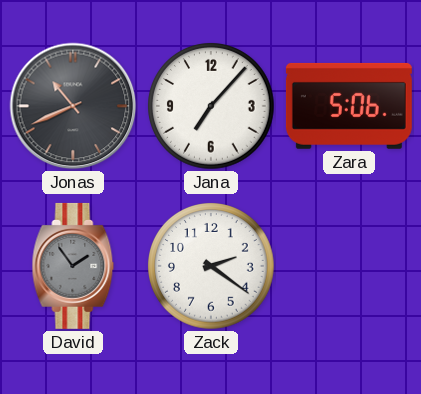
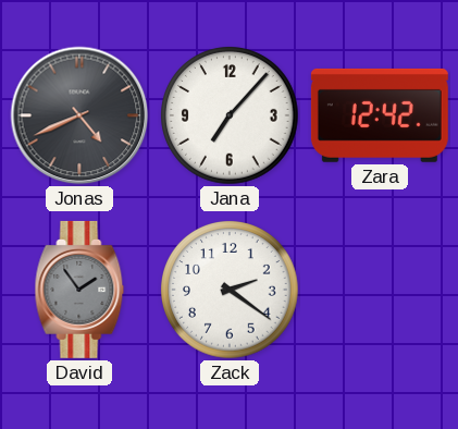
Jonas: 10:41 -> 4:41
Zara: 5:06 -> 12:42
